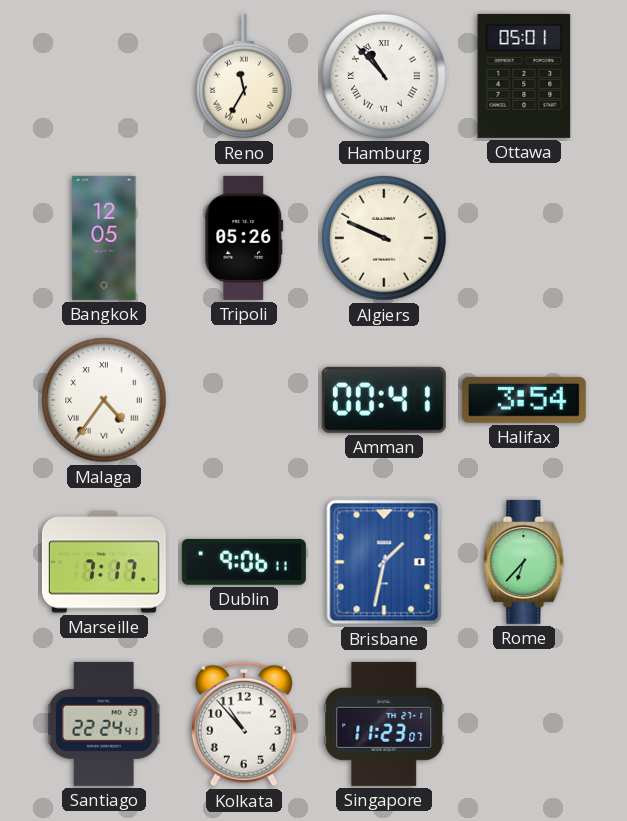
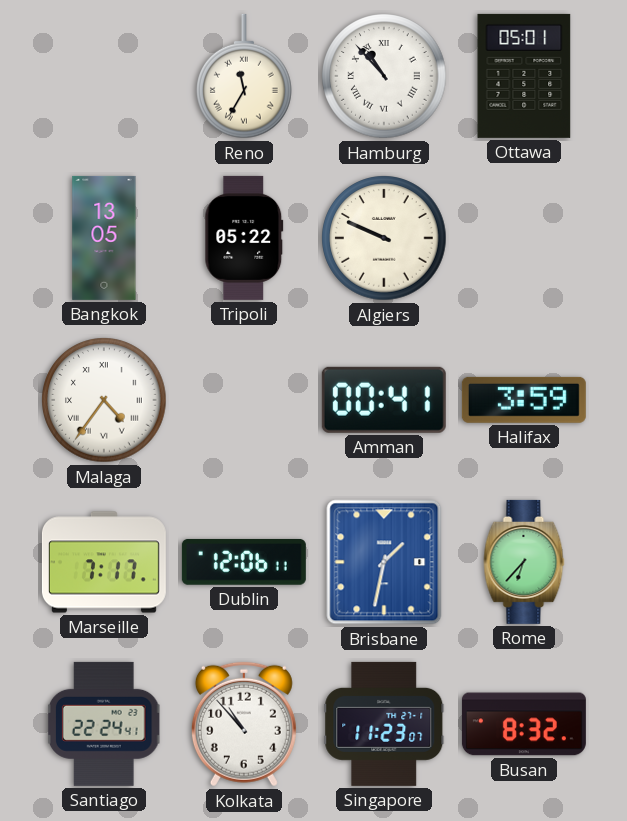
Bangkok: 12:05 -> 13:05
Tripoli: 05:26 -> 05:22
Halifax: 3:54 -> 3:59
Dublin: 9:06 -> 12:06
Busan: none -> 8:32
